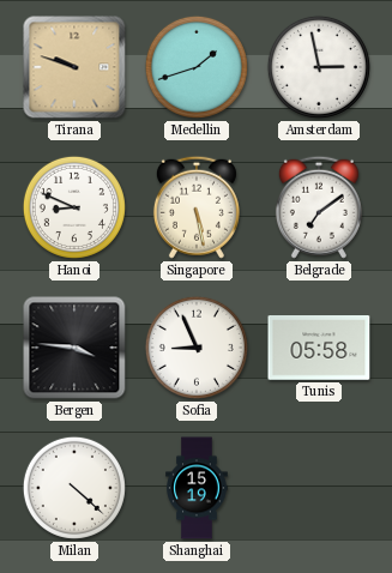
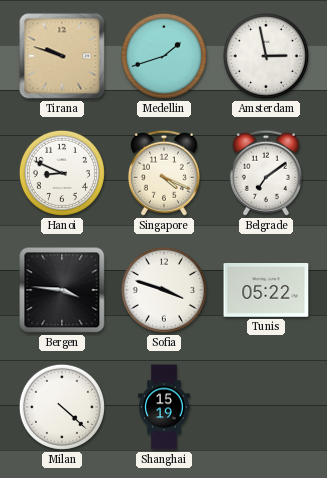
Singapore: 5:28 -> 4:19
Sofia: 8:56 -> 3:48
Tunis: 05:58 -> 05:22
